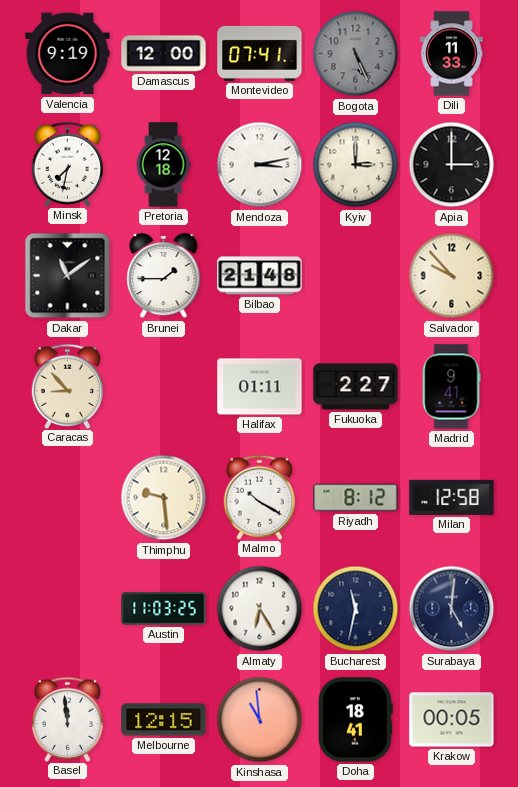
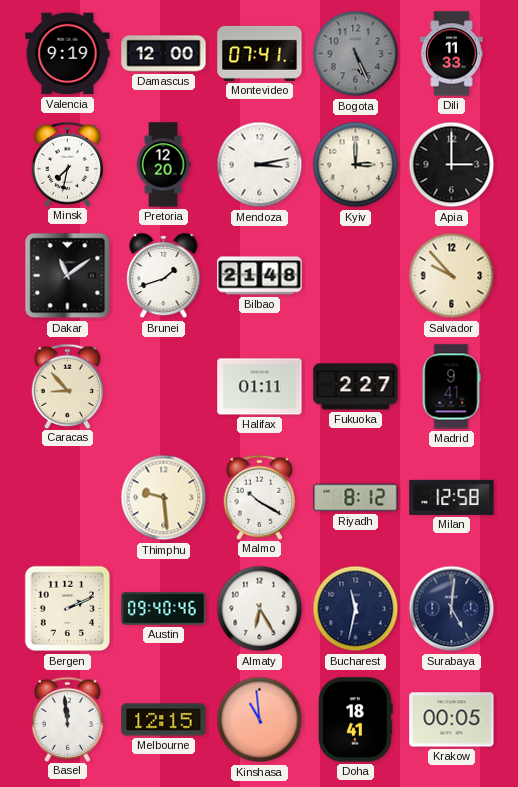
Pretoria: 12:18 -> 12:20
Brunei: 1:45 -> 1:42
Bergen: none -> 2:11
Austin: 11:03 -> 09:40
